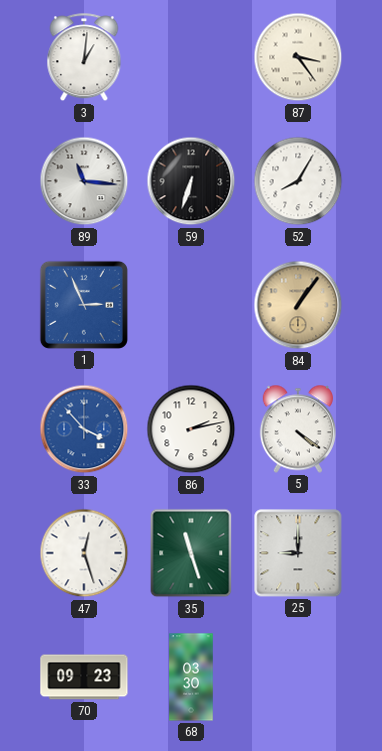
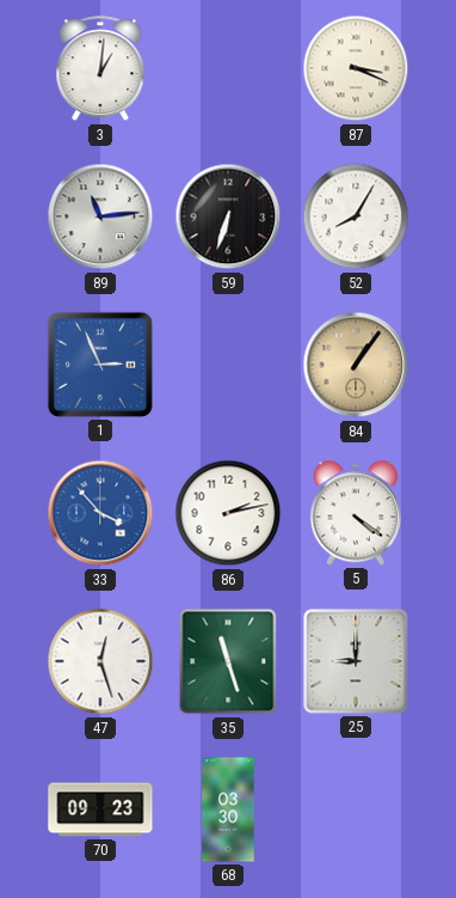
87: 3:24 -> 3:19
89: 11:16 -> 11:14
